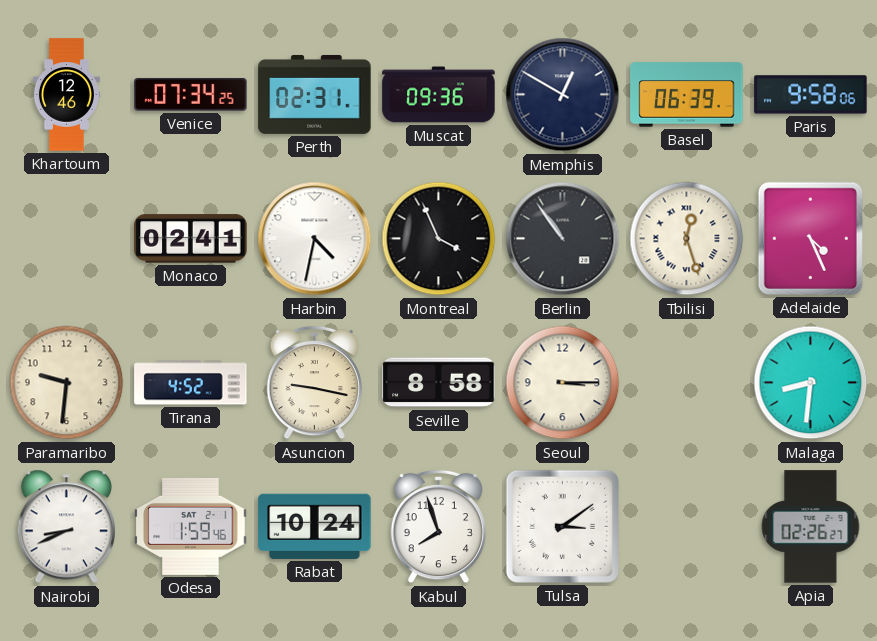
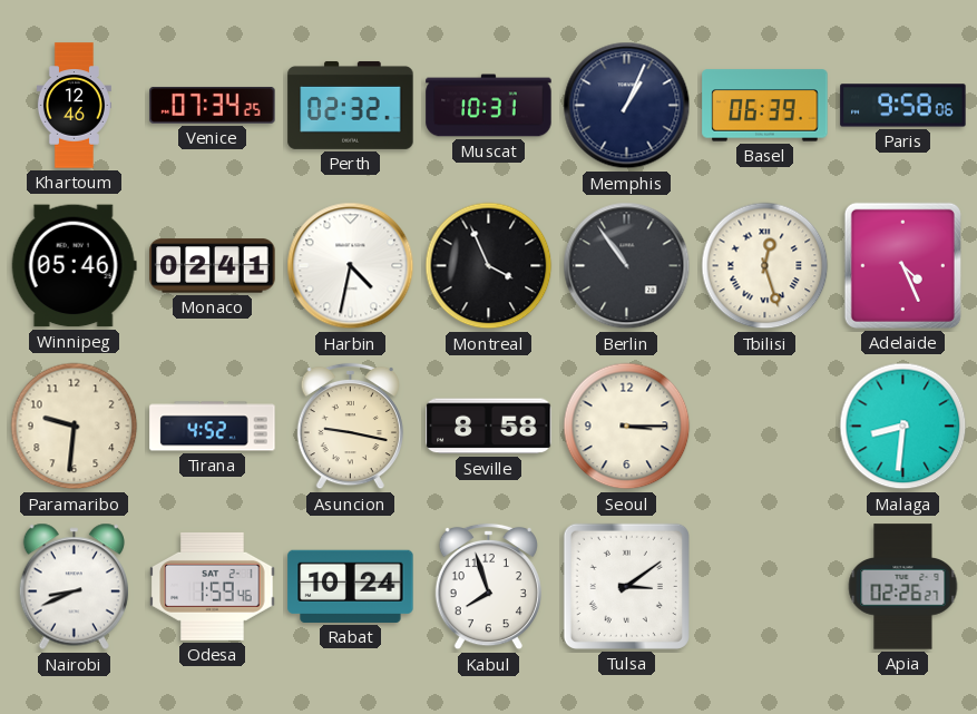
Perth: 02:31 -> 02:32
Muscat: 09:36 -> 10:31
Memphis: 12:50 -> 1:04
Winnipeg: none -> 05:46
